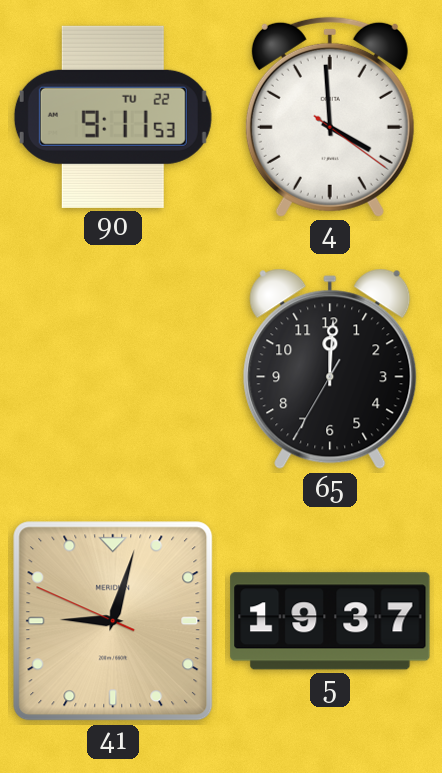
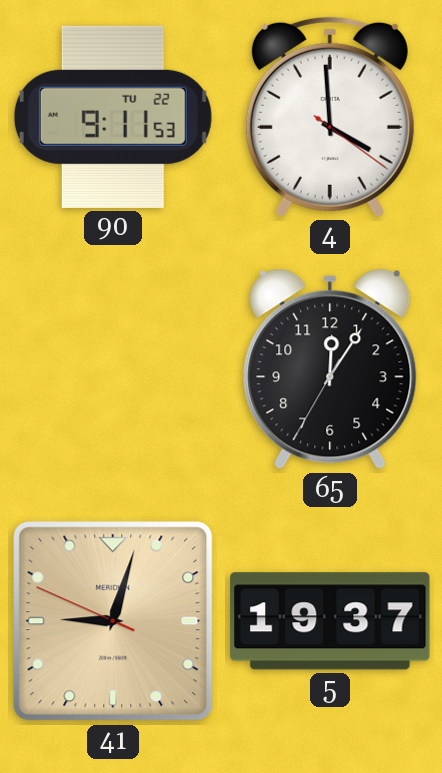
65: 12:00 -> 12:05
